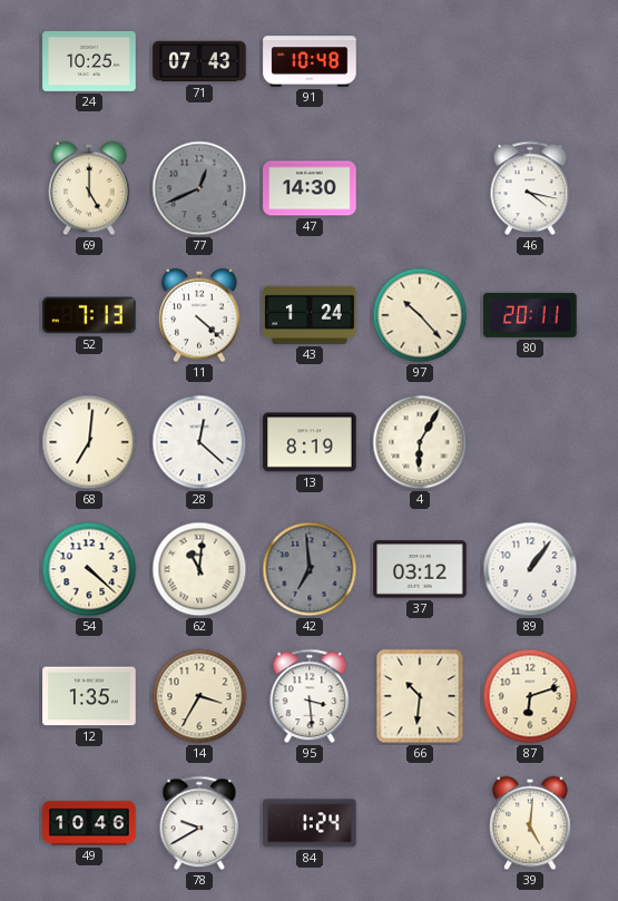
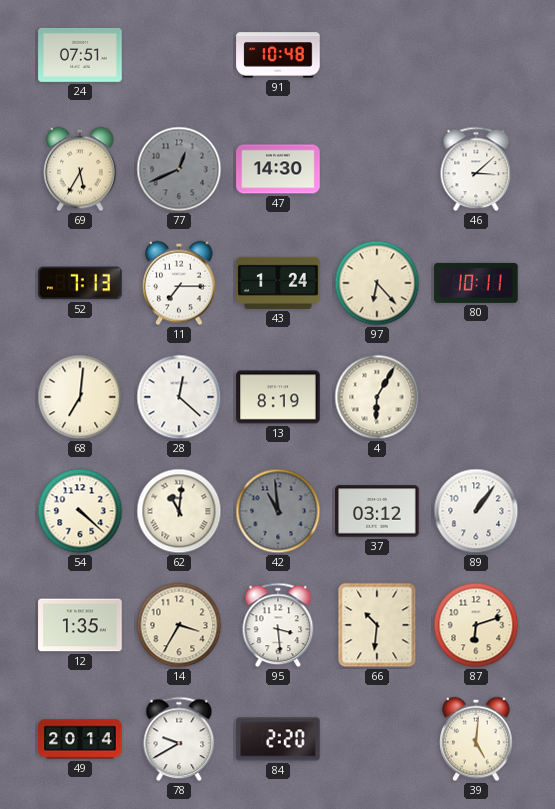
24: 10:25 -> 07:51
71: 07:43 -> none
69: 5:00 -> 5:35
46: 4:17 -> 3:08
11: 4:22 -> 7:15
97: 10:23 -> 6:23
80: 20:11 -> 10:11
42: 6:59 -> 10:59
49: 10:46 -> 20:14
84: 1:24 -> 2:20
